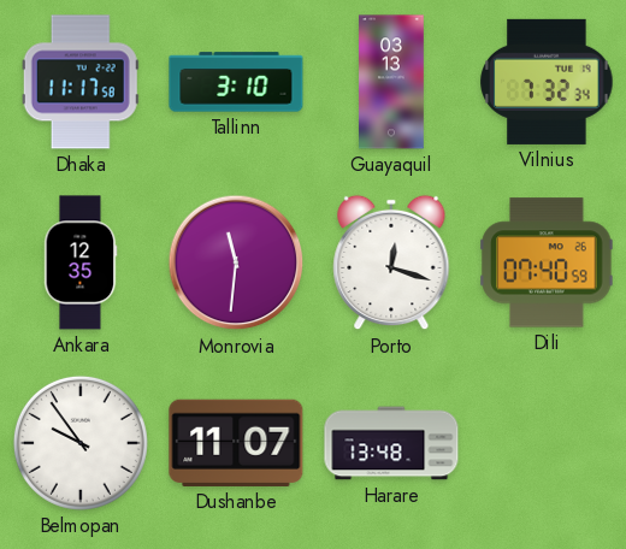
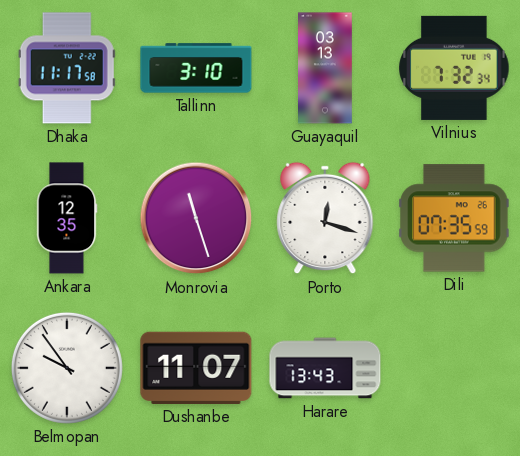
Monrovia: 11:31 -> 11:27
Dili: 07:40 -> 07:35
Harare: 13:48 -> 13:43
